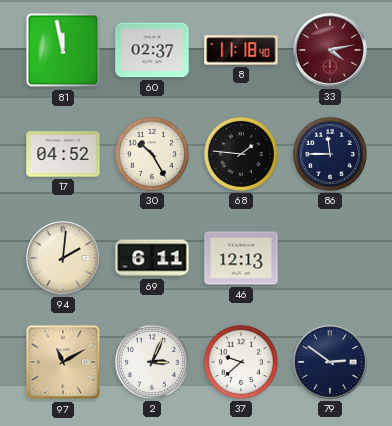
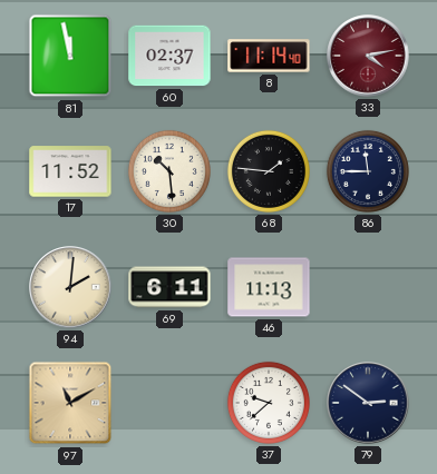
8: 11:18 -> 11:14
17: 04:52 -> 11:52
30: 10:25 -> 10:29
46: 12:13 -> 11:13
2: 3:04 -> none
